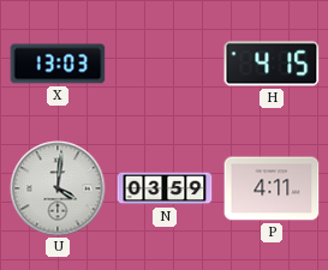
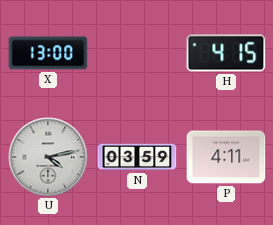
X: 13:03 -> 13:00
U: 4:01 -> 4:13
